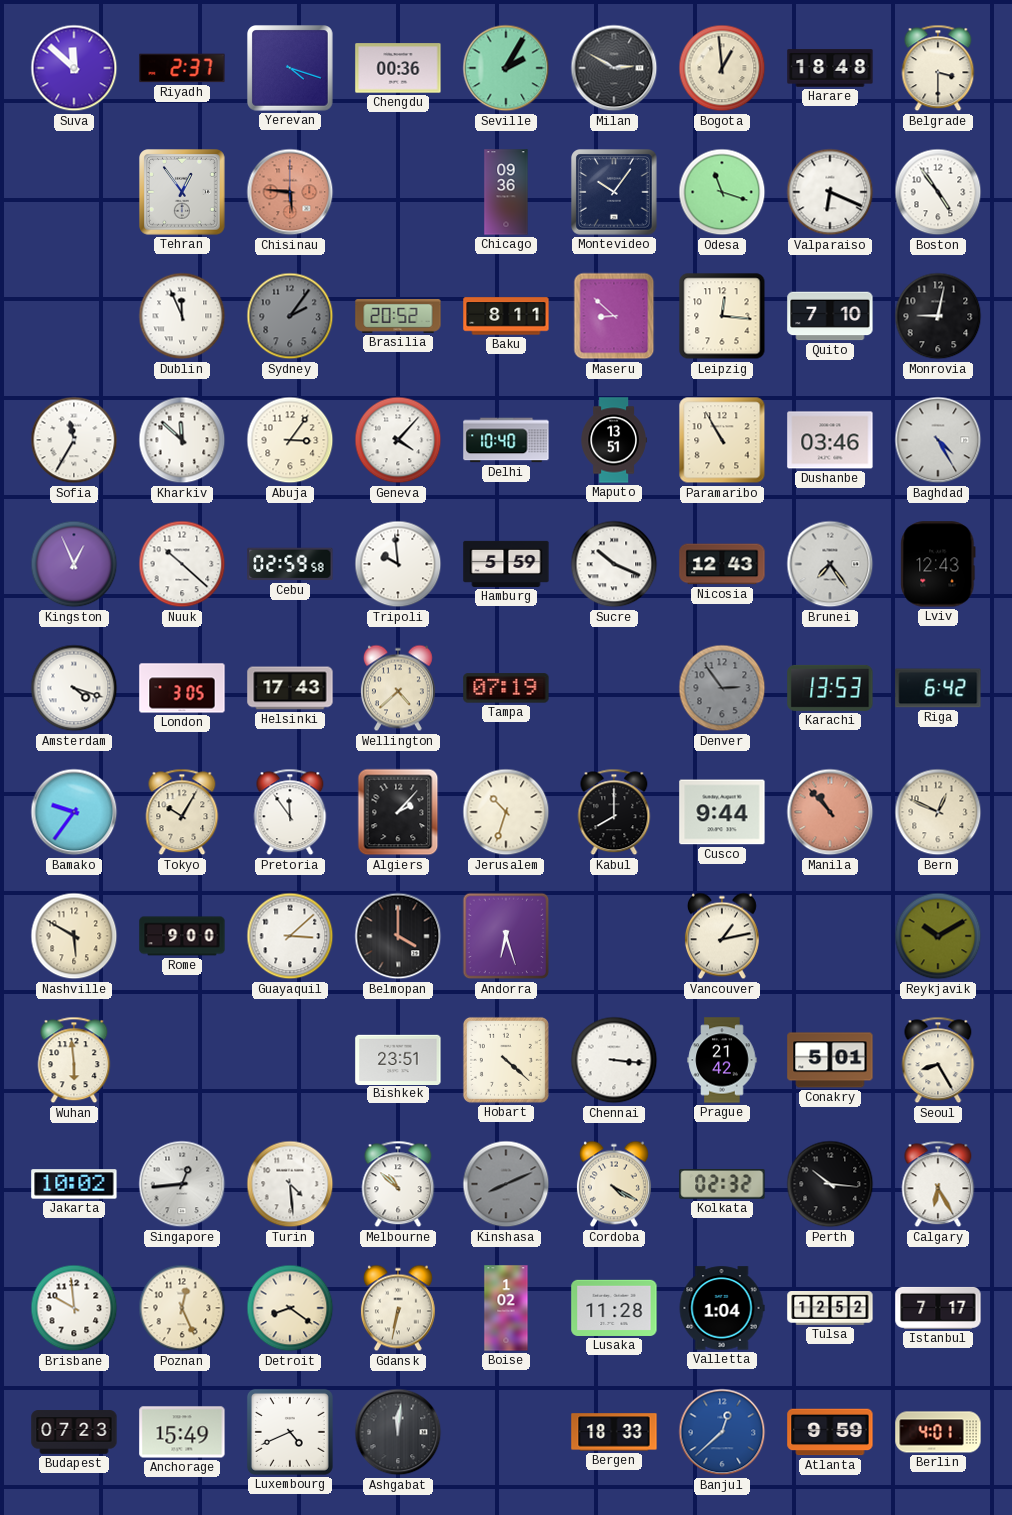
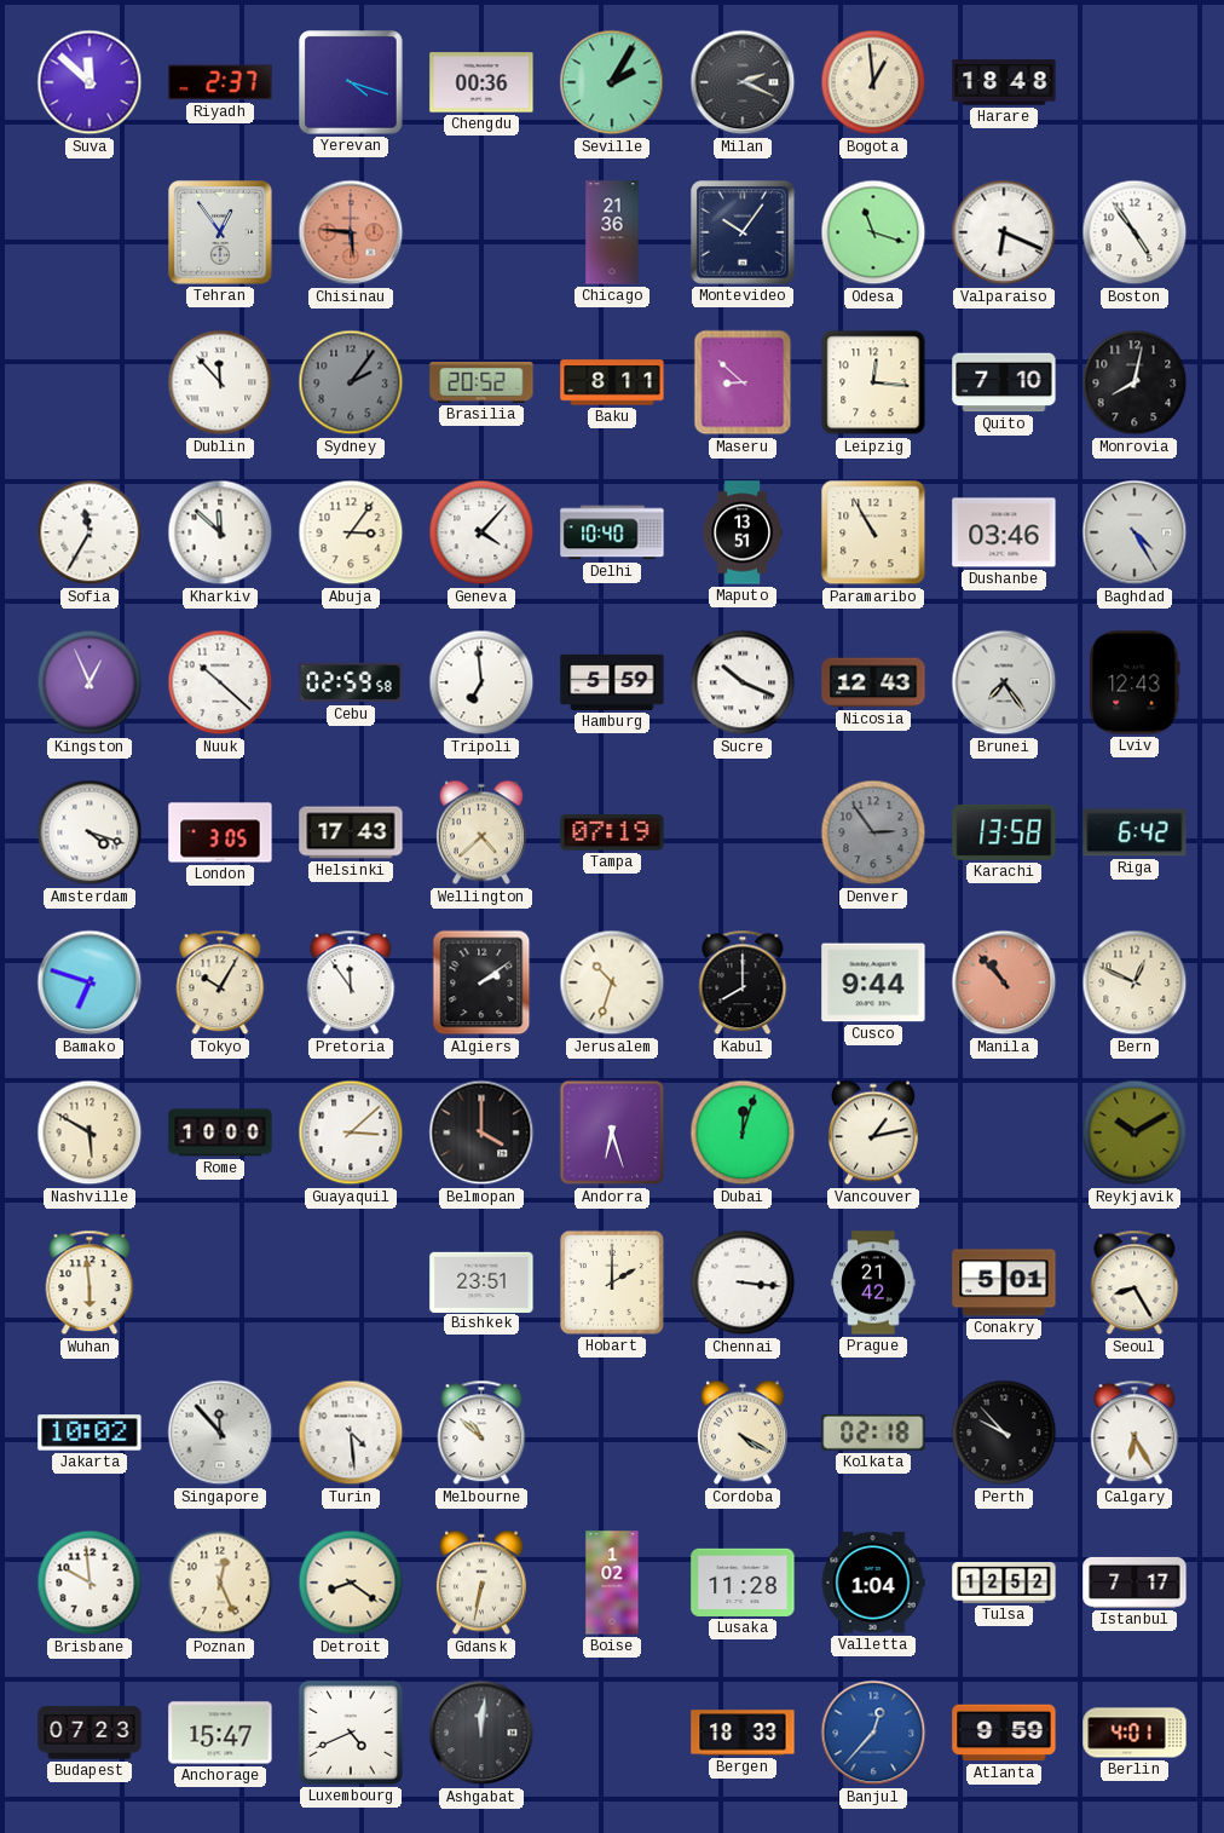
Milan: 2:50 -> 2:19
Belgrade: 3:30 -> none
Chicago: 09:36 -> 21:36
Dublin: 11:56 -> 11:53
Monrovia: 9:02 -> 8:02
Tripoli: 9:59 -> 6:59
Karachi: 13:53 -> 13:58
Bamako: 9:36 -> 6:48
Algiers: 2:07 -> 2:09
Rome: 9:00 -> 10:00
Dubai: none -> 12:03
Hobart: 4:22 -> 2:00
Singapore: 12:44 -> 11:53
Kinshasa: 8:11 -> none
Kolkata: 02:32 -> 02:18
Perth: 10:16 -> 9:53
Anchorage: 15:49 -> 15:47
Banjul: 12:38 -> 12:37
